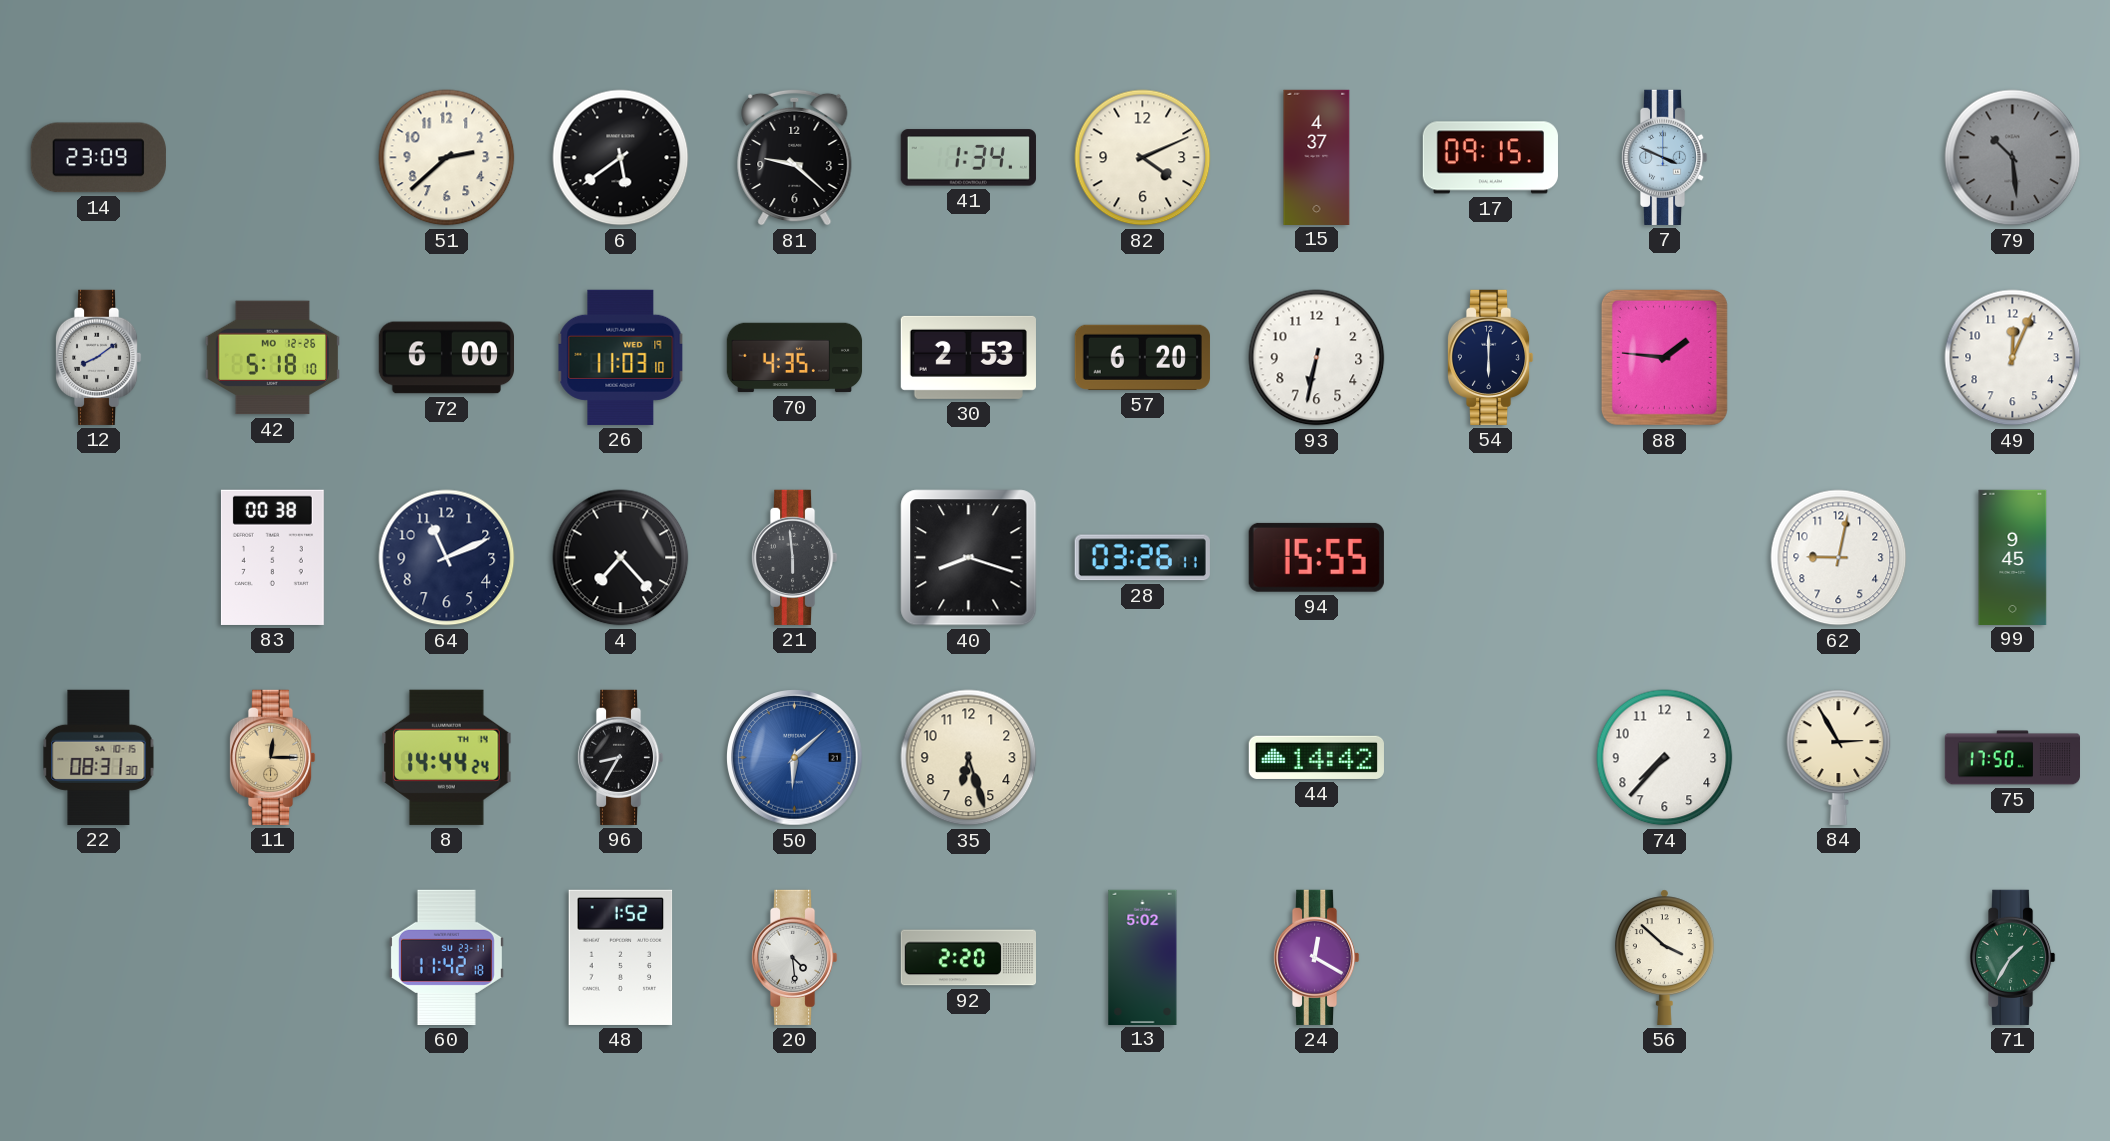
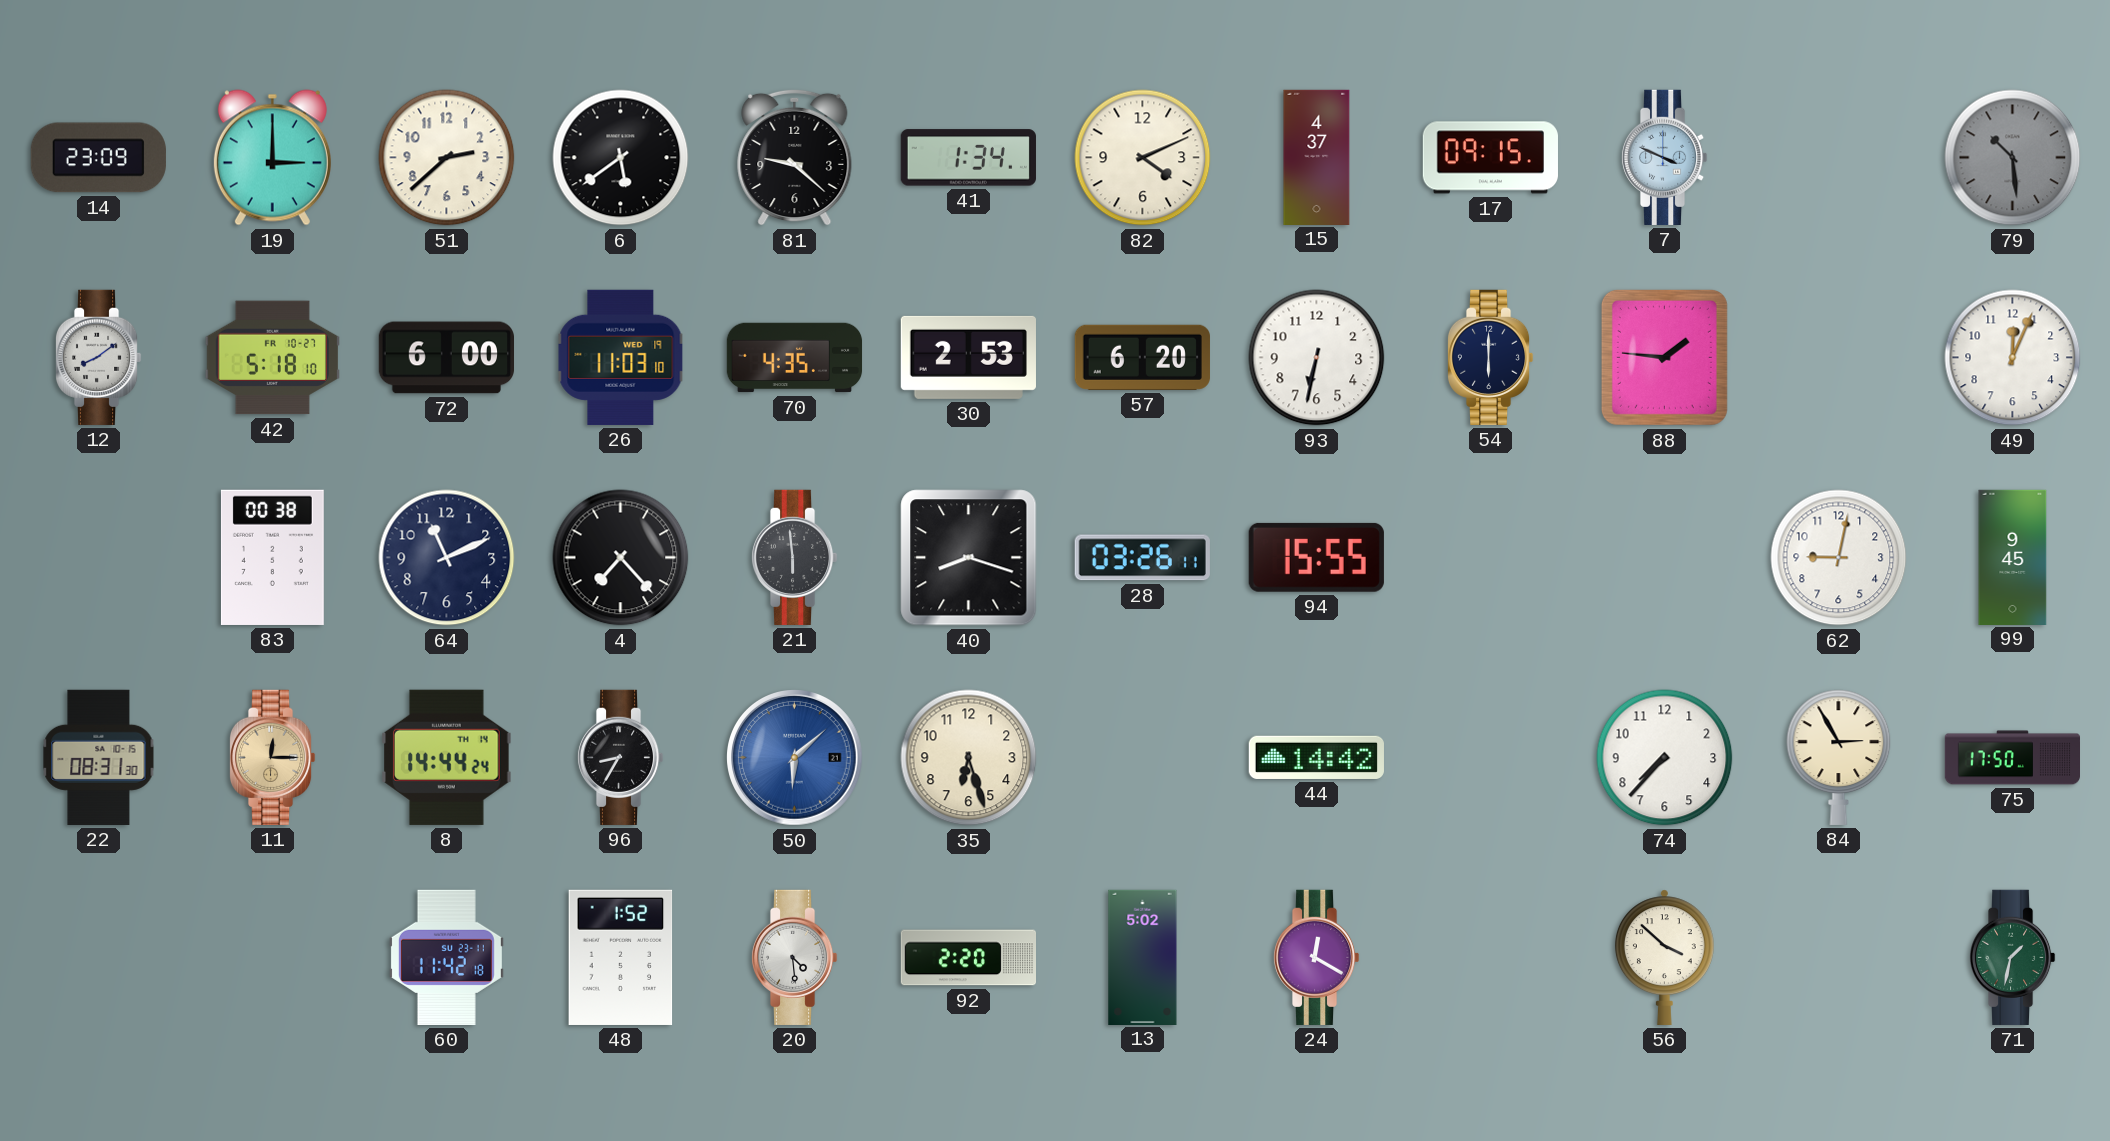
19: none -> 3:00
42 date: MO 12-26 -> FR 10-27
71: 1:35 -> 1:32
